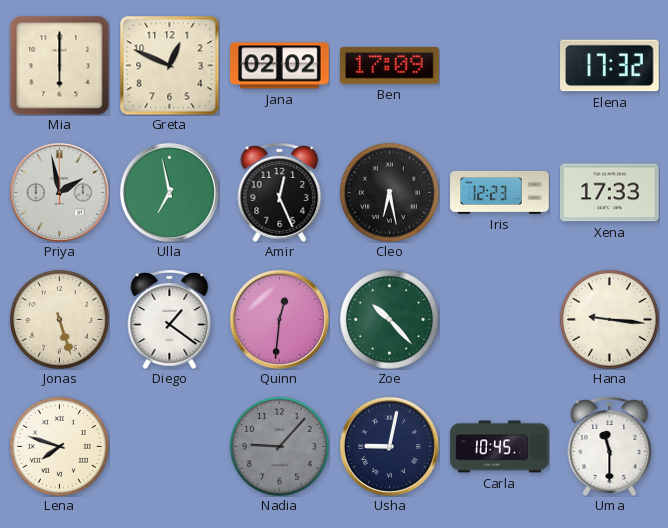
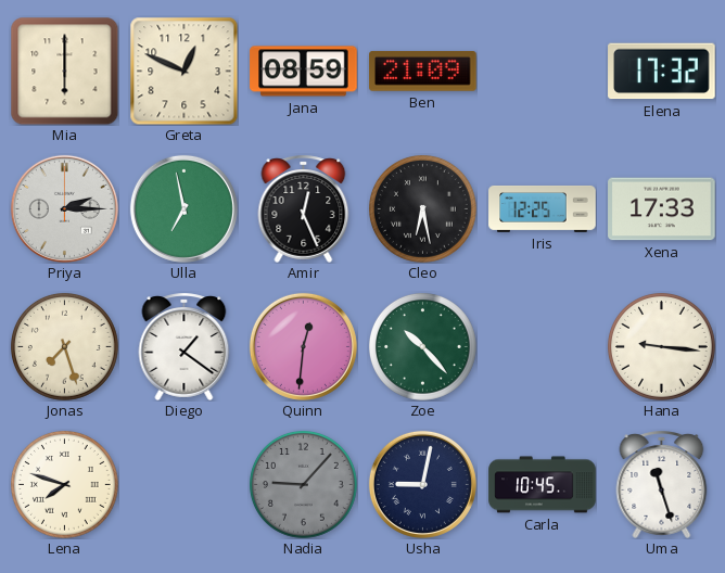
Jana: 02:02 -> 08:59
Ben: 17:09 -> 21:09
Priya: 1:58 -> 2:15
Iris: 12:23 -> 12:25
Jonas: 5:27 -> 7:27
Uma: 11:30 -> 11:27
